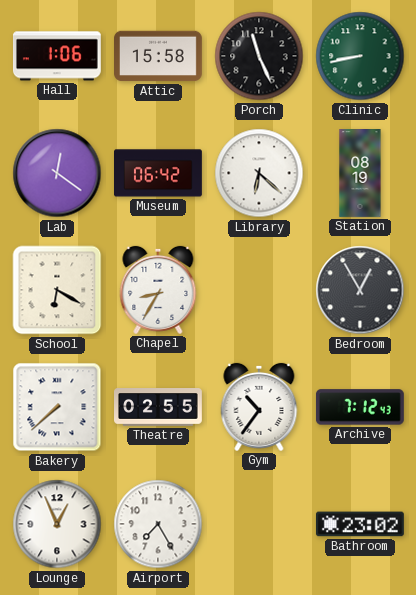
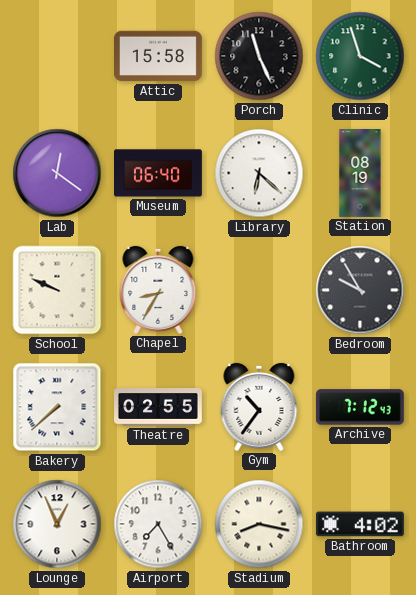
Hall: 1:06 -> none
Clinic: 8:43 -> 3:57
Museum: 06:42 -> 06:40
School: 6:20 -> 9:49
Bedroom: 12:55 -> 9:55
Stadium: none -> 8:17
Bathroom: 23:02 -> 4:02
